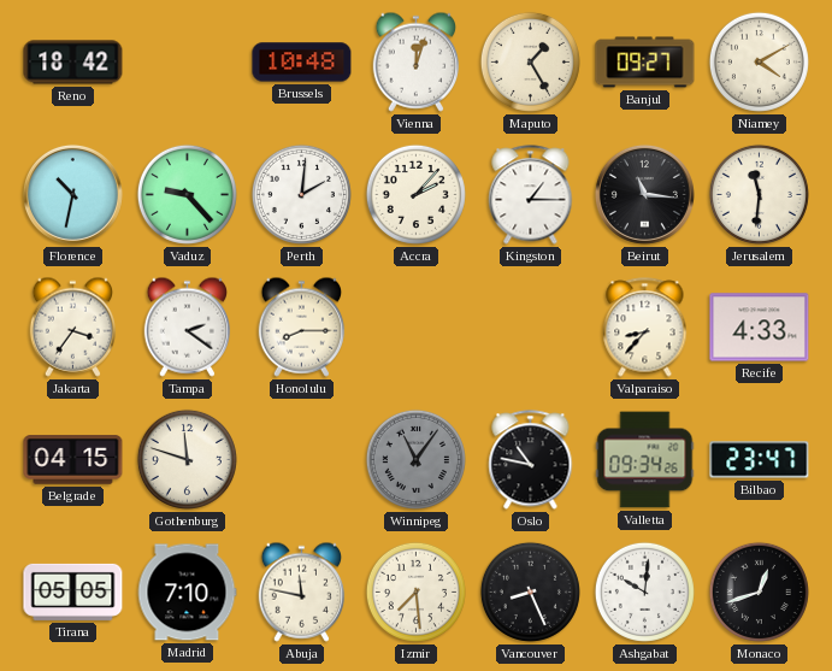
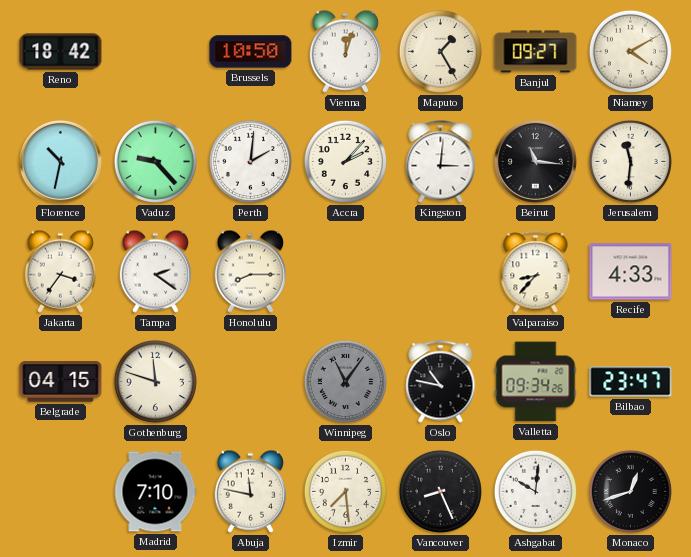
Brussels: 10:48 -> 10:50
Kingston: 1:15 -> 3:01
Tirana: 05:05 -> none
